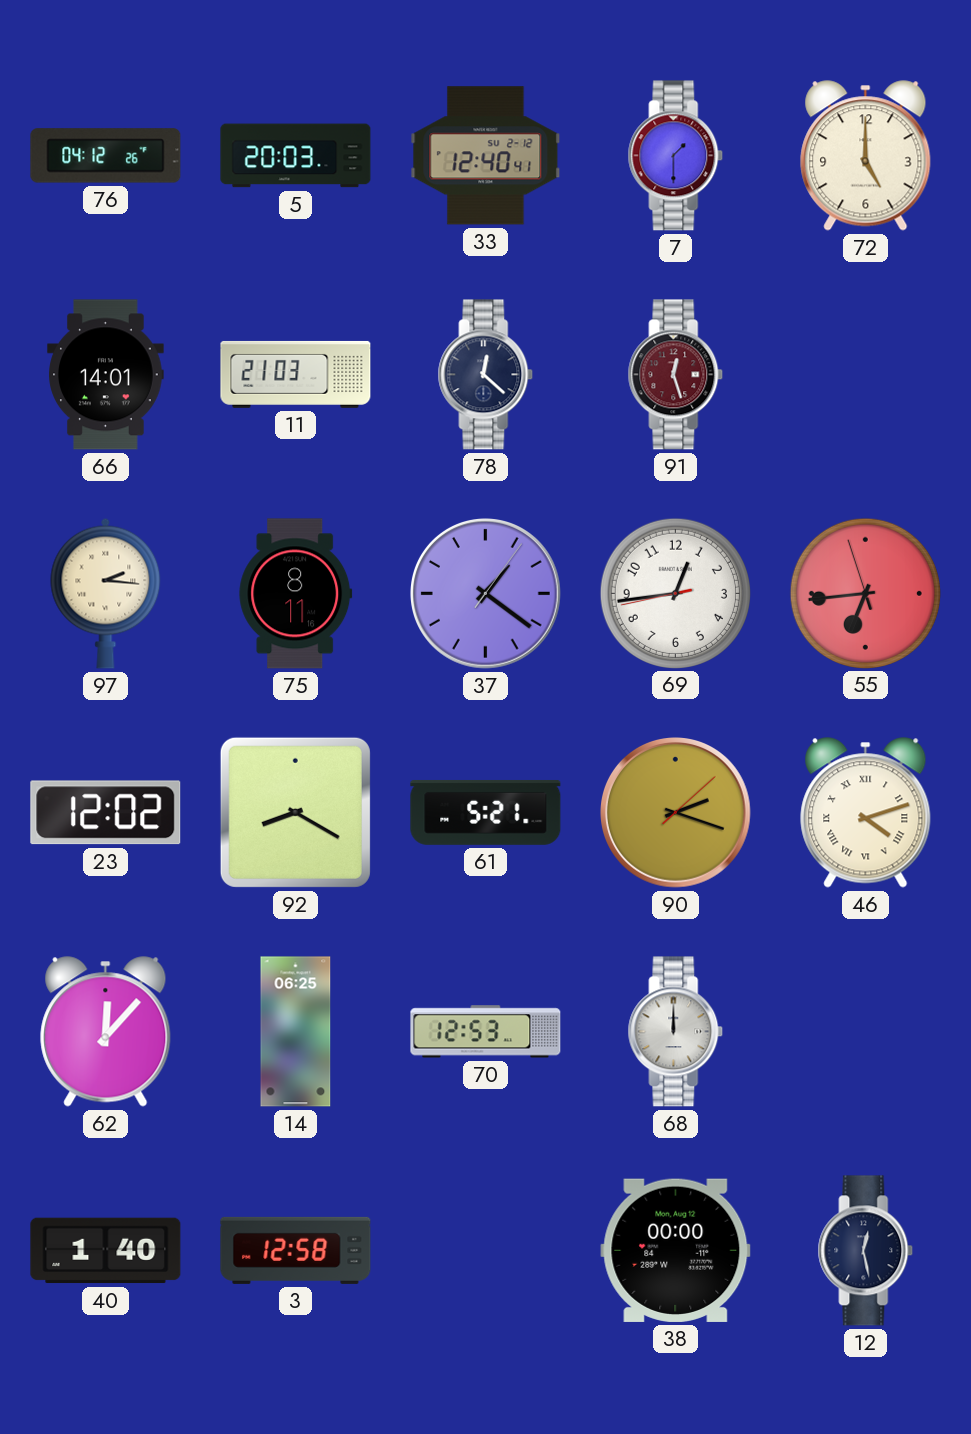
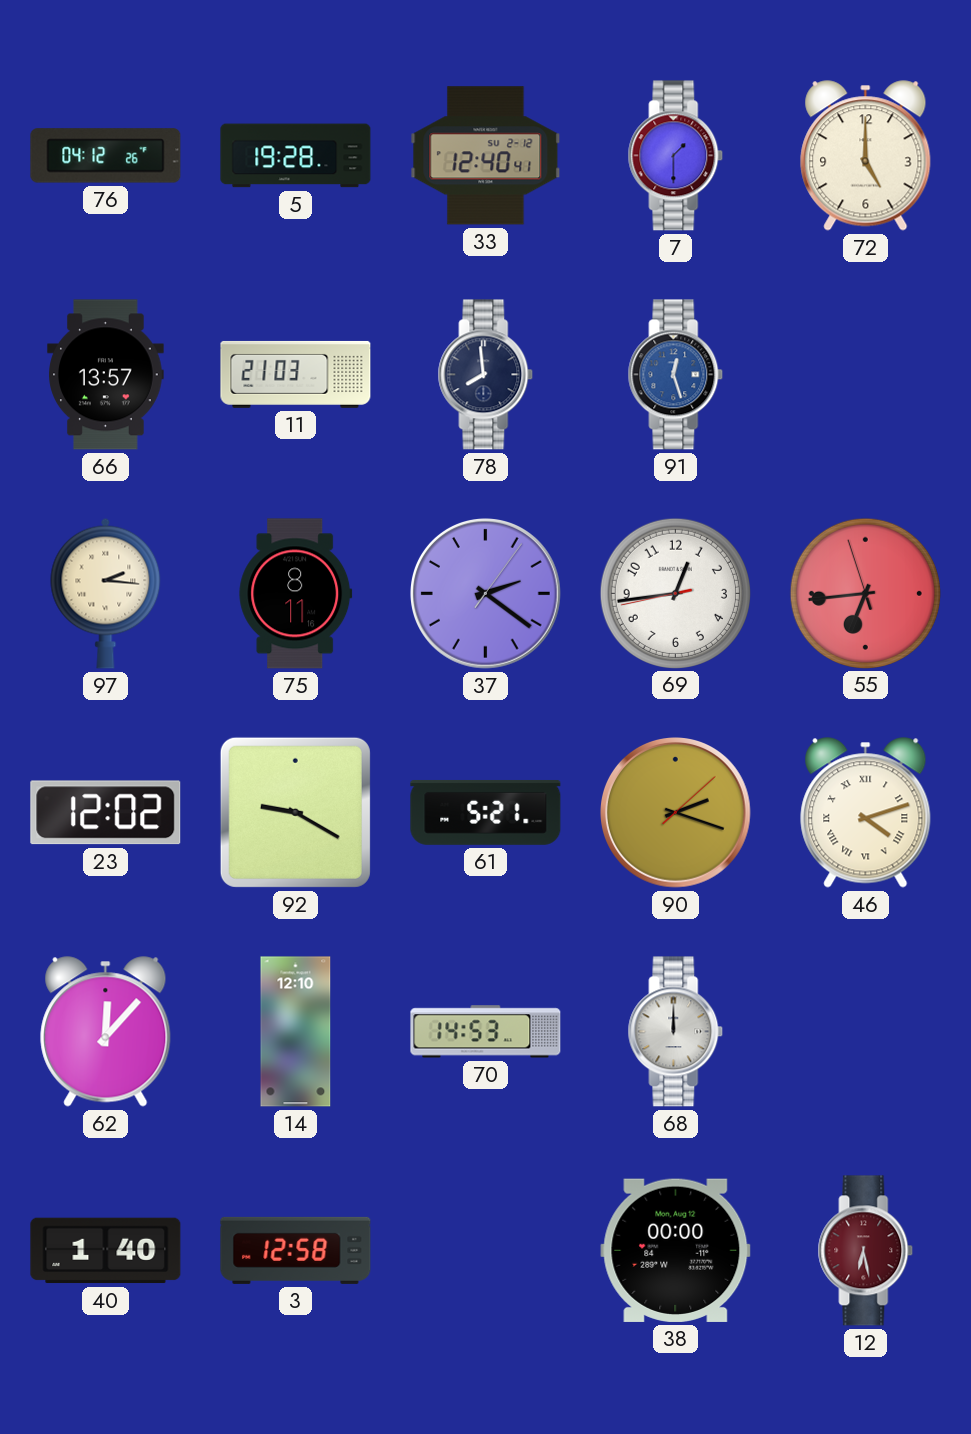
5: 20:03 -> 19:28
66: 14:01 -> 13:57
78: 12:22 -> 7:59
91 dial: burgundy -> blue
37: 1:21 -> 2:21
92: 8:20 -> 9:20
14: 06:25 -> 12:10
70: 12:53 -> 14:53
12: 12:28 -> 6:28
12 dial: navy -> burgundy
